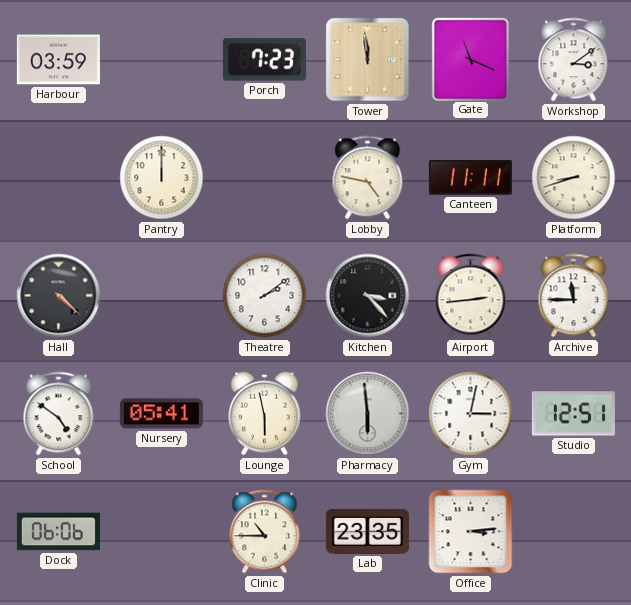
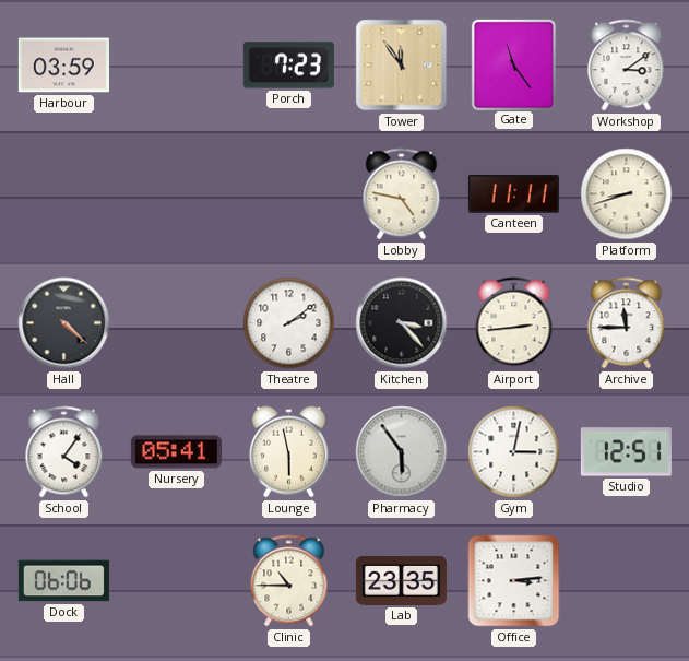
Tower: 11:59 -> 11:54
Gate: 11:19 -> 11:24
Pantry: 12:00 -> none
School: 4:51 -> 4:06
Pharmacy: 5:59 -> 5:54
